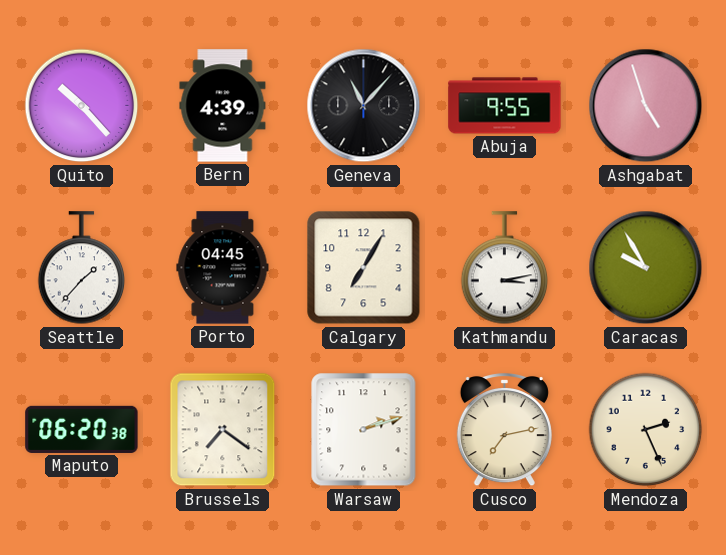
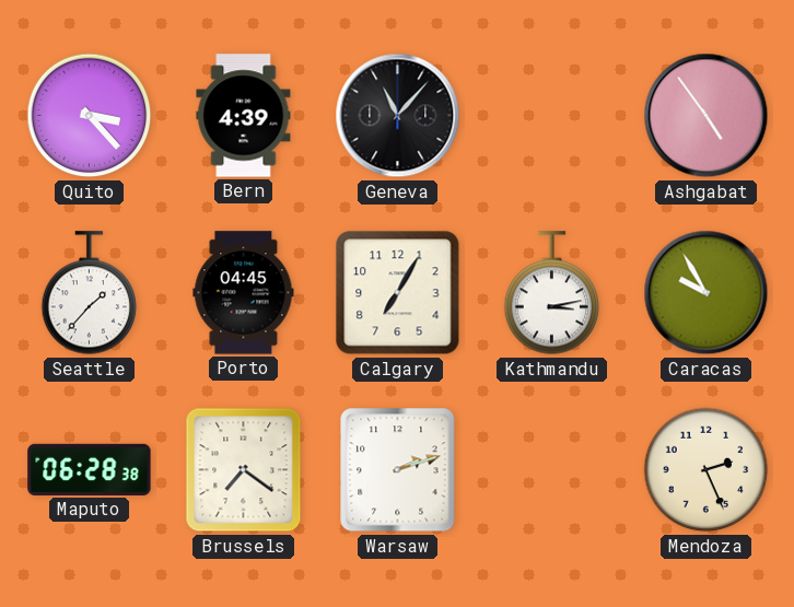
Quito: 10:23 -> 3:23
Abuja: 9:55 -> none
Ashgabat: 4:57 -> 4:54
Maputo: 06:20 -> 06:28
Cusco: 7:13 -> none
